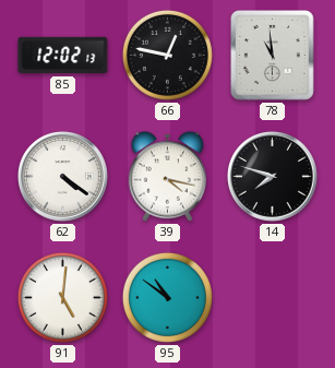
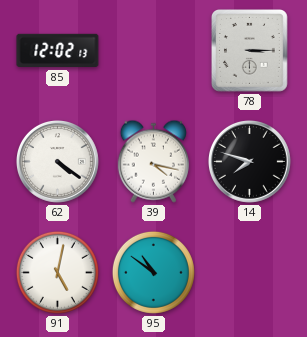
66: 12:47 -> none
78: 10:59 -> 3:15
91: 5:01 -> 5:02
